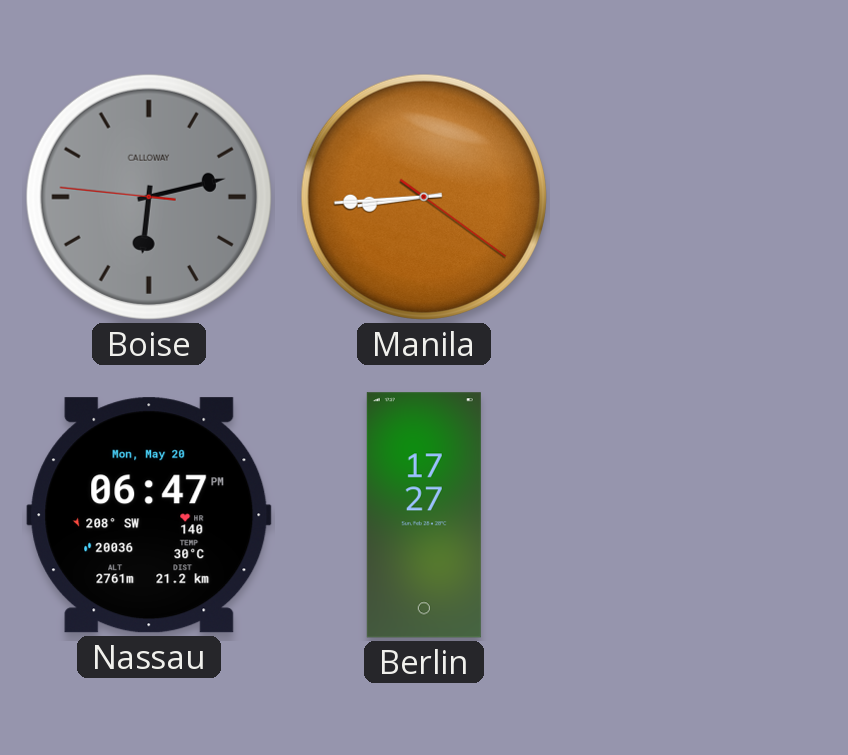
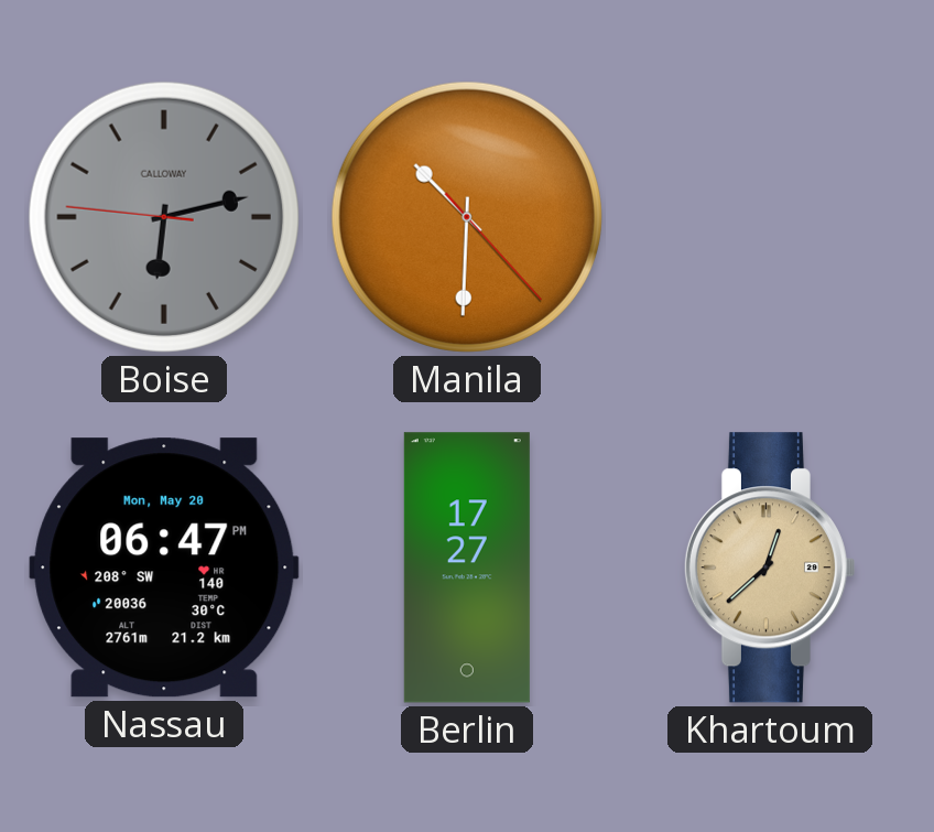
Manila: 8:44 -> 10:30
Khartoum: none -> 12:38
